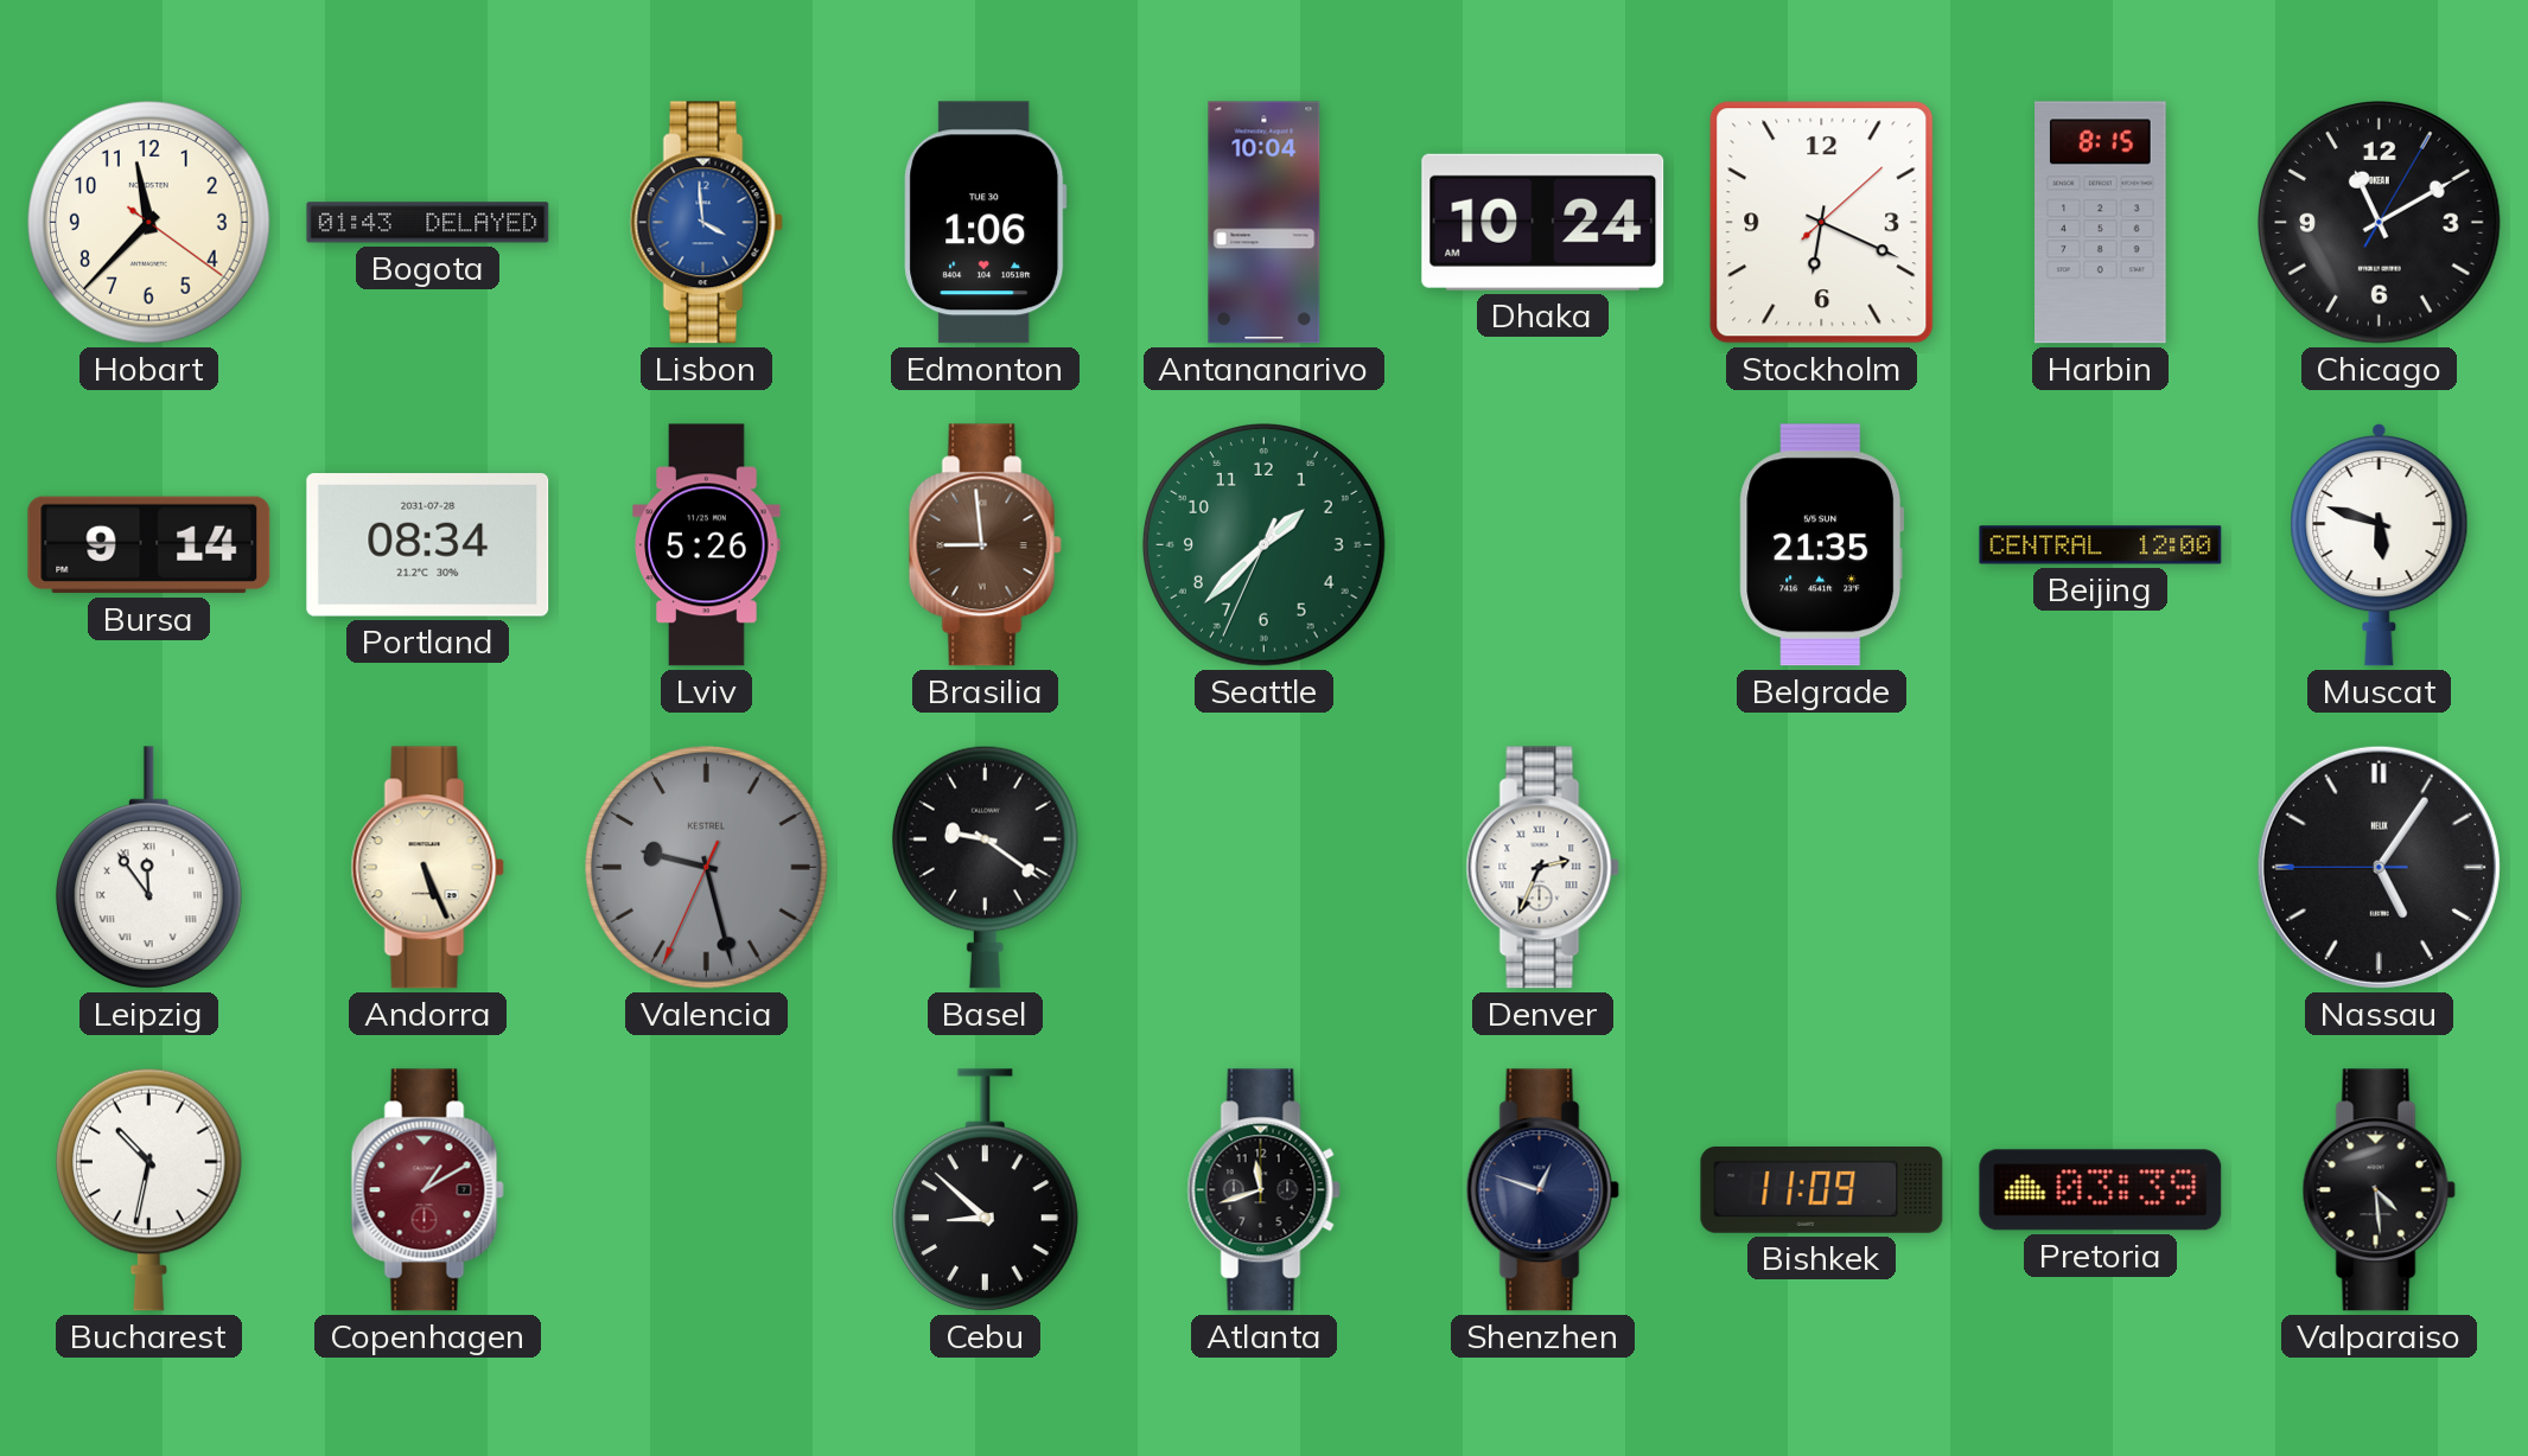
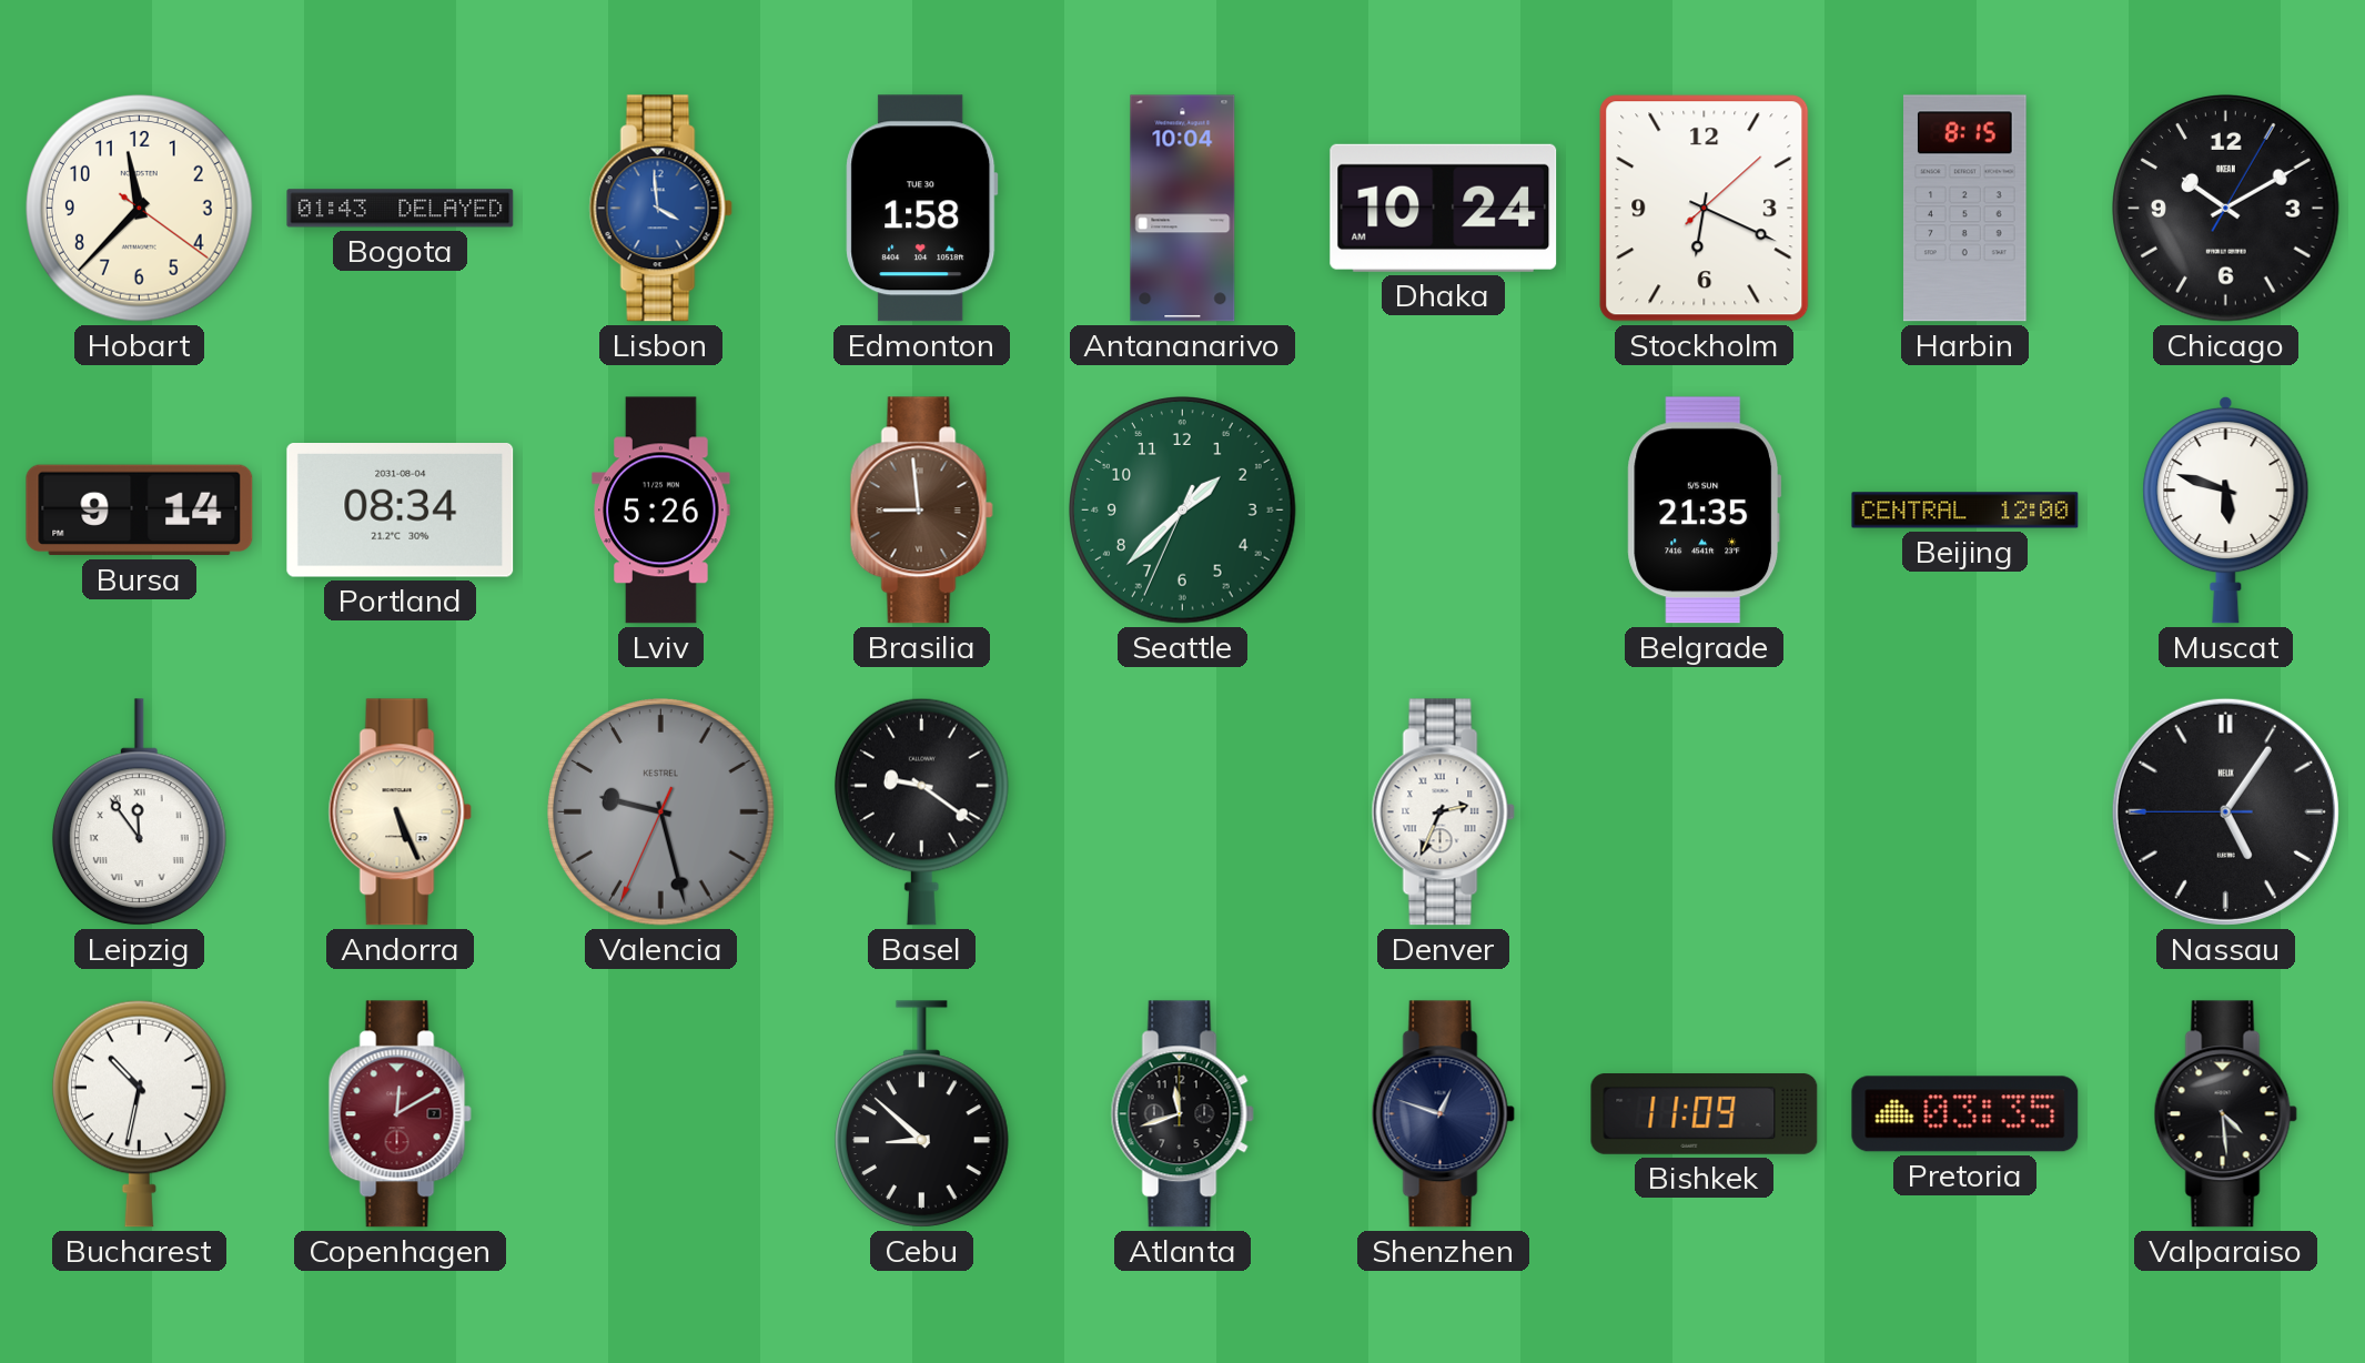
Edmonton: 1:06 -> 1:58
Chicago: 11:10 -> 10:10
Portland date: 2031-07-28 -> 2031-08-04
Copenhagen: 1:10 -> 12:10
Pretoria: 03:39 -> 03:35
